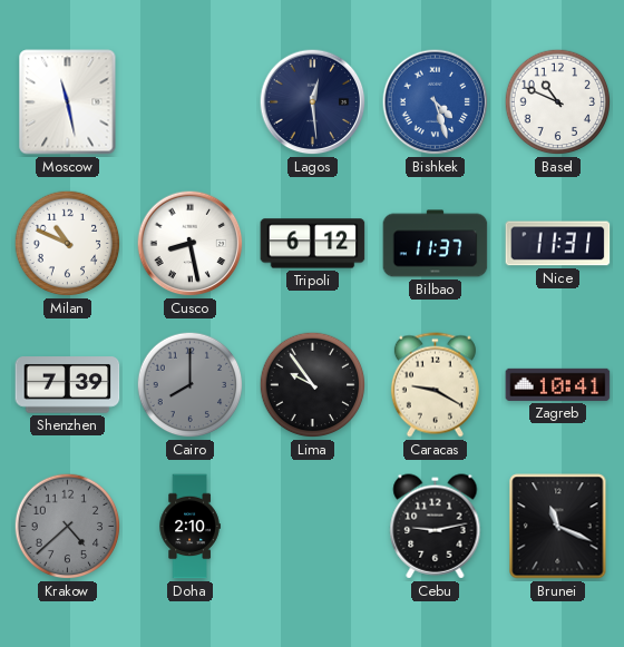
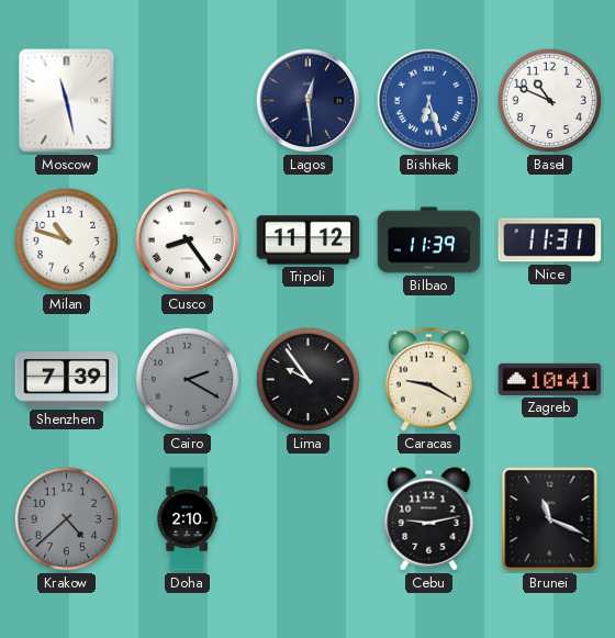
Bishkek: 4:27 -> 6:27
Milan: 10:49 -> 10:48
Cusco: 8:28 -> 8:24
Tripoli: 6:12 -> 11:12
Bilbao: 11:37 -> 11:39
Cairo: 8:00 -> 2:20
